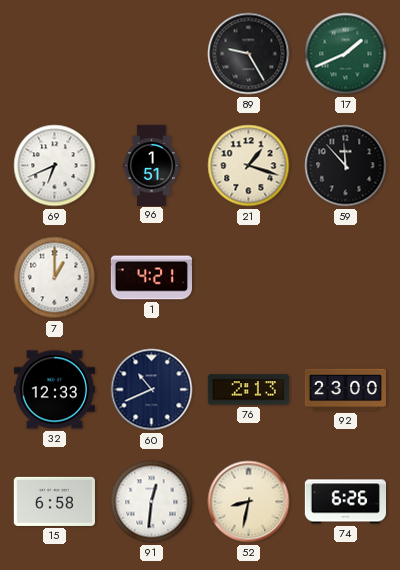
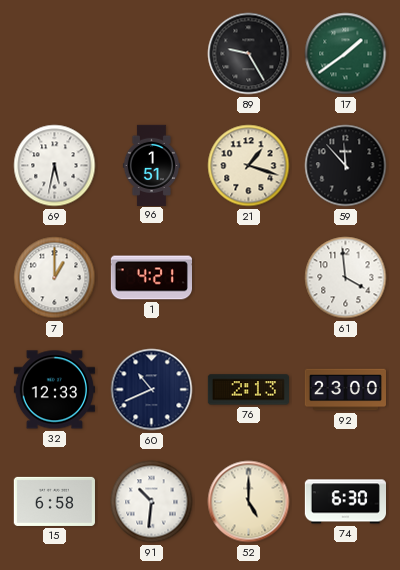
17: 1:41 -> 1:39
69: 6:41 -> 5:32
61: none -> 3:59
91: 12:31 -> 10:31
52: 8:32 -> 5:00
74: 6:26 -> 6:30
